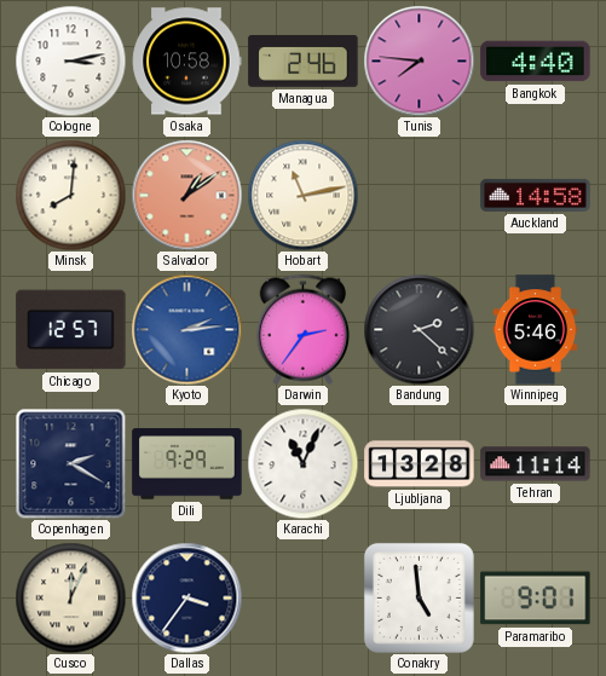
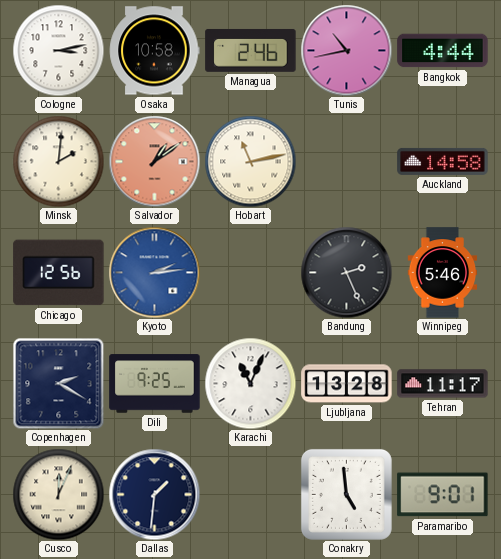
Tunis: 7:46 -> 10:43
Bangkok: 4:40 -> 4:44
Minsk: 8:01 -> 2:01
Chicago: 12:57 -> 12:56
Darwin: 2:36 -> none
Bandung: 2:22 -> 2:26
Dili: 9:29 -> 9:25
Tehran: 11:14 -> 11:17
Dallas: 3:36 -> 1:31
